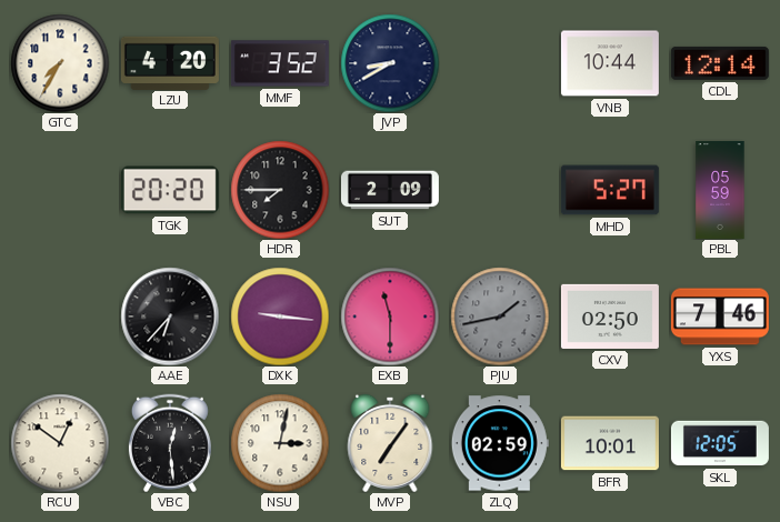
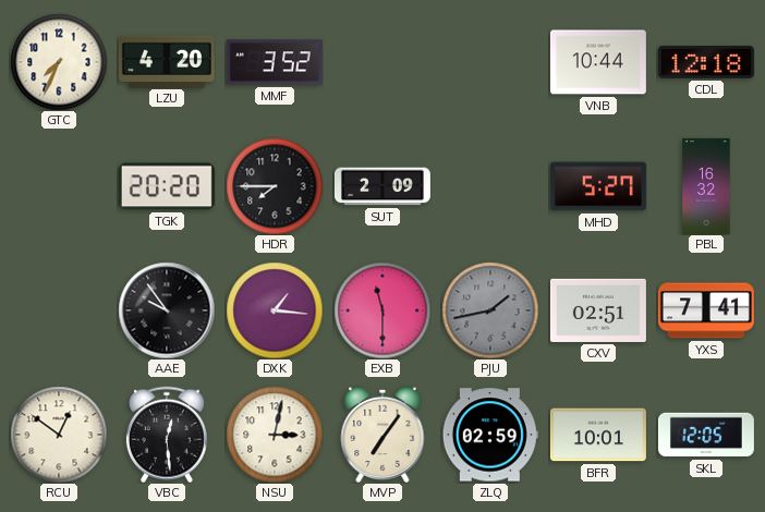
GTC: 7:35 -> 7:34
JVP: 8:40 -> none
CDL: 12:14 -> 12:18
PBL: 05:59 -> 16:32
AAE: 6:37 -> 9:54
DXK: 9:16 -> 1:16
CXV: 02:50 -> 02:51
YXS: 7:46 -> 7:41
